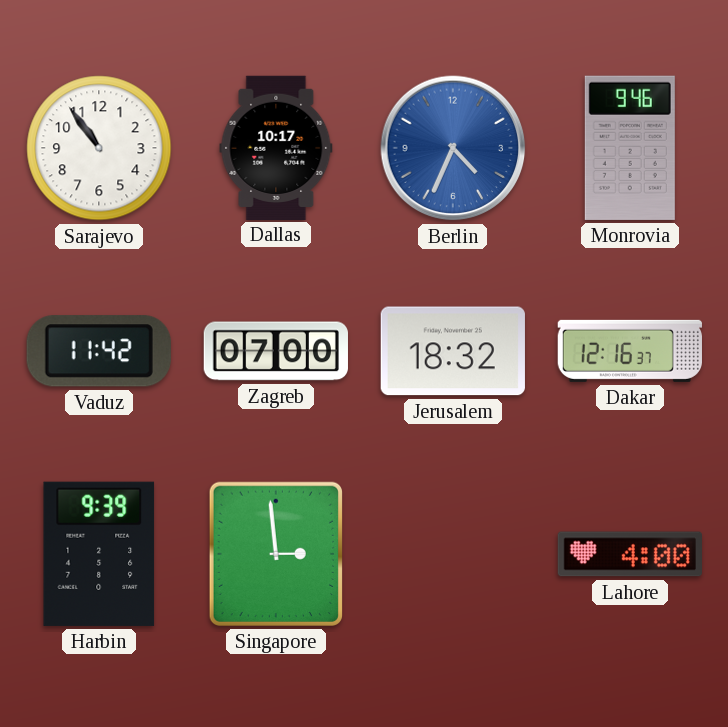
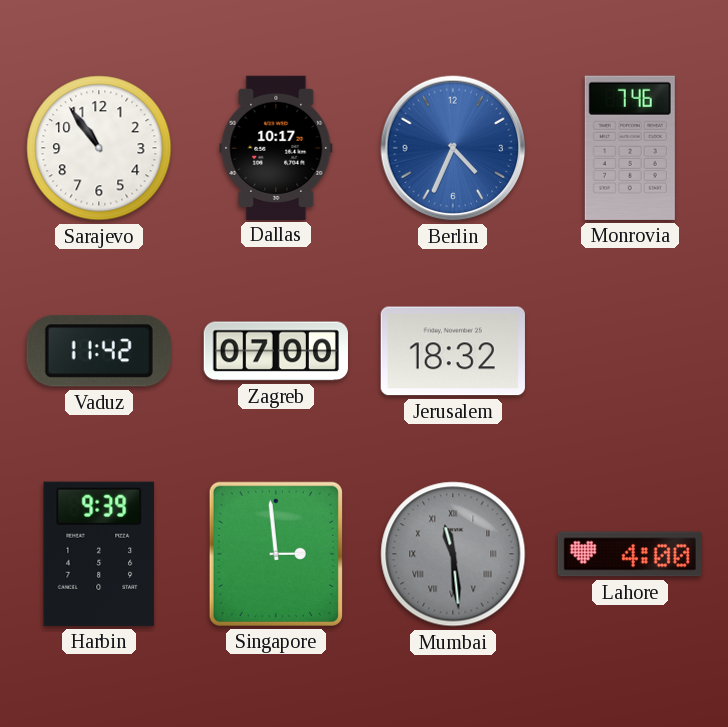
Monrovia: 9:46 -> 7:46
Dakar: 12:16 -> none
Mumbai: none -> 11:29
